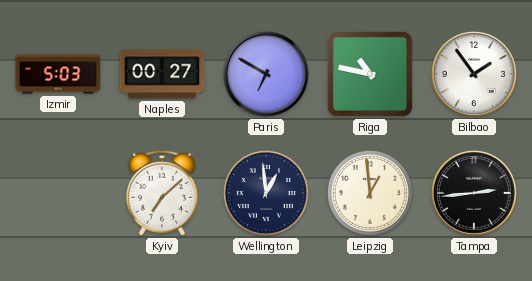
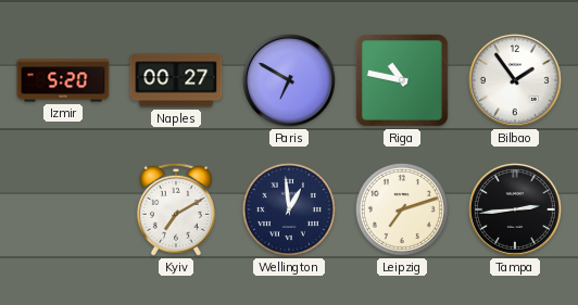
Izmir: 5:03 -> 5:20
Kyiv: 7:08 -> 7:10
Leipzig: 12:59 -> 7:12
